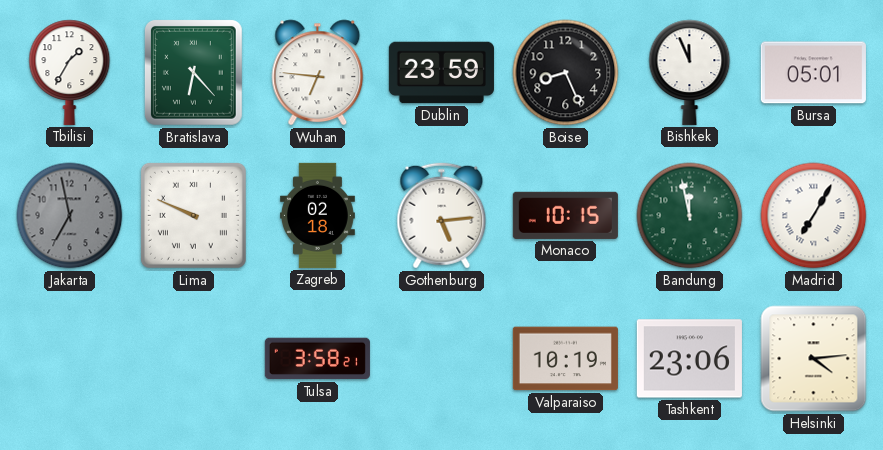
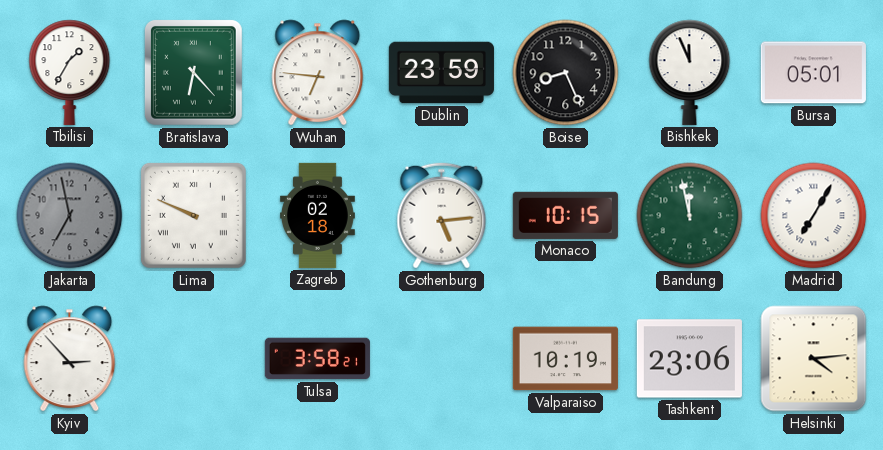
Kyiv: none -> 2:53
